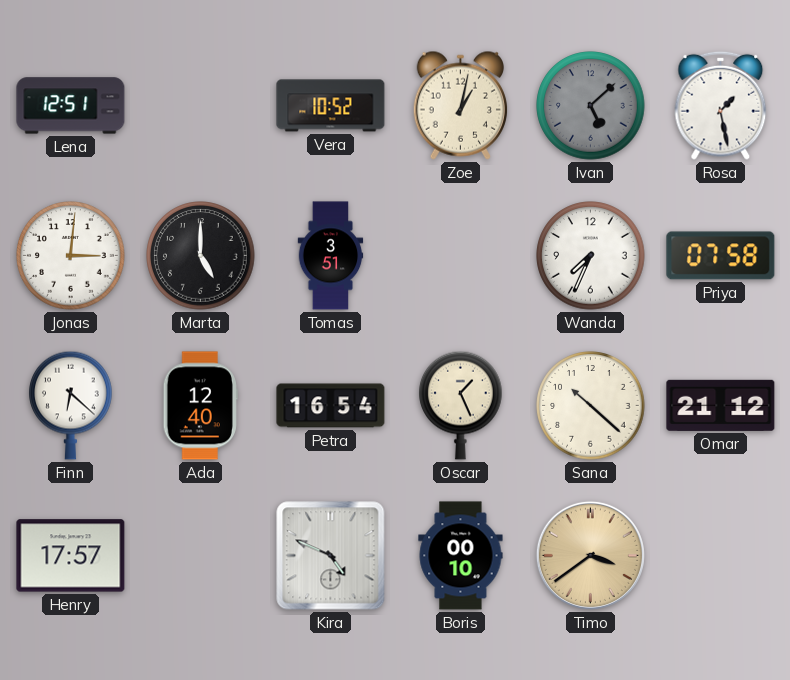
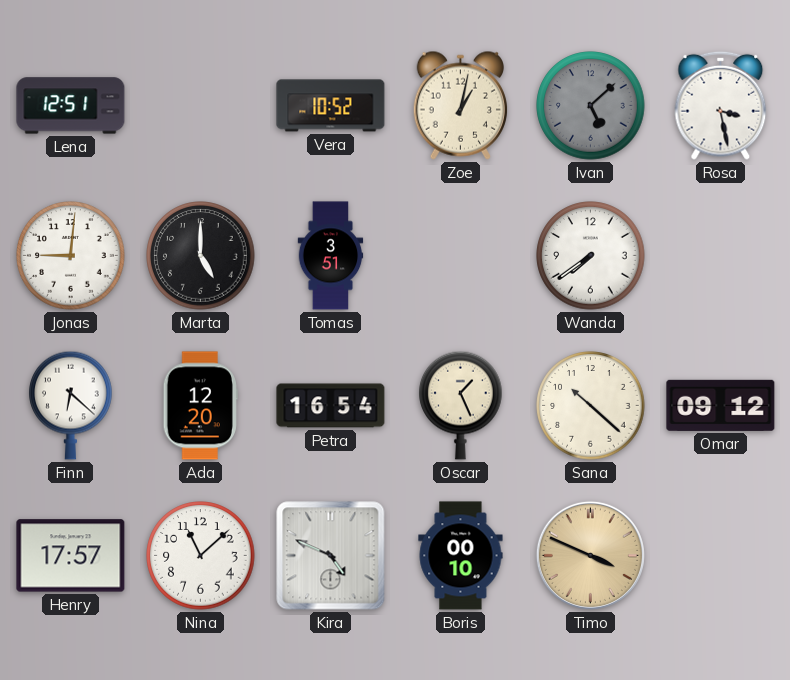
Rosa: 1:28 -> 3:28
Jonas: 3:01 -> 9:01
Wanda: 7:34 -> 7:39
Priya: 07:58 -> none
Ada: 12:40 -> 12:20
Omar: 21:12 -> 09:12
Nina: none -> 11:08
Timo: 3:39 -> 3:49
